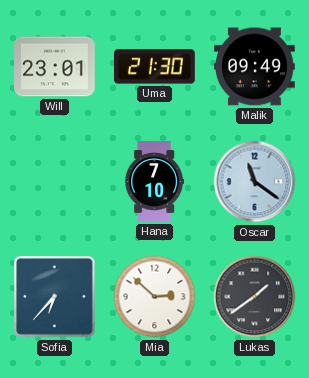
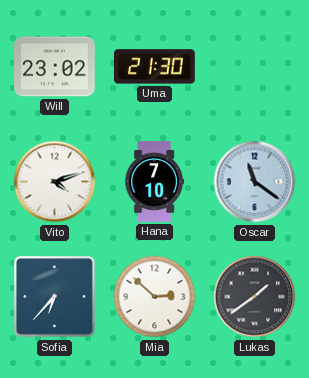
Will: 23:01 -> 23:02
Malik: 09:49 -> none
Vito: none -> 4:12
